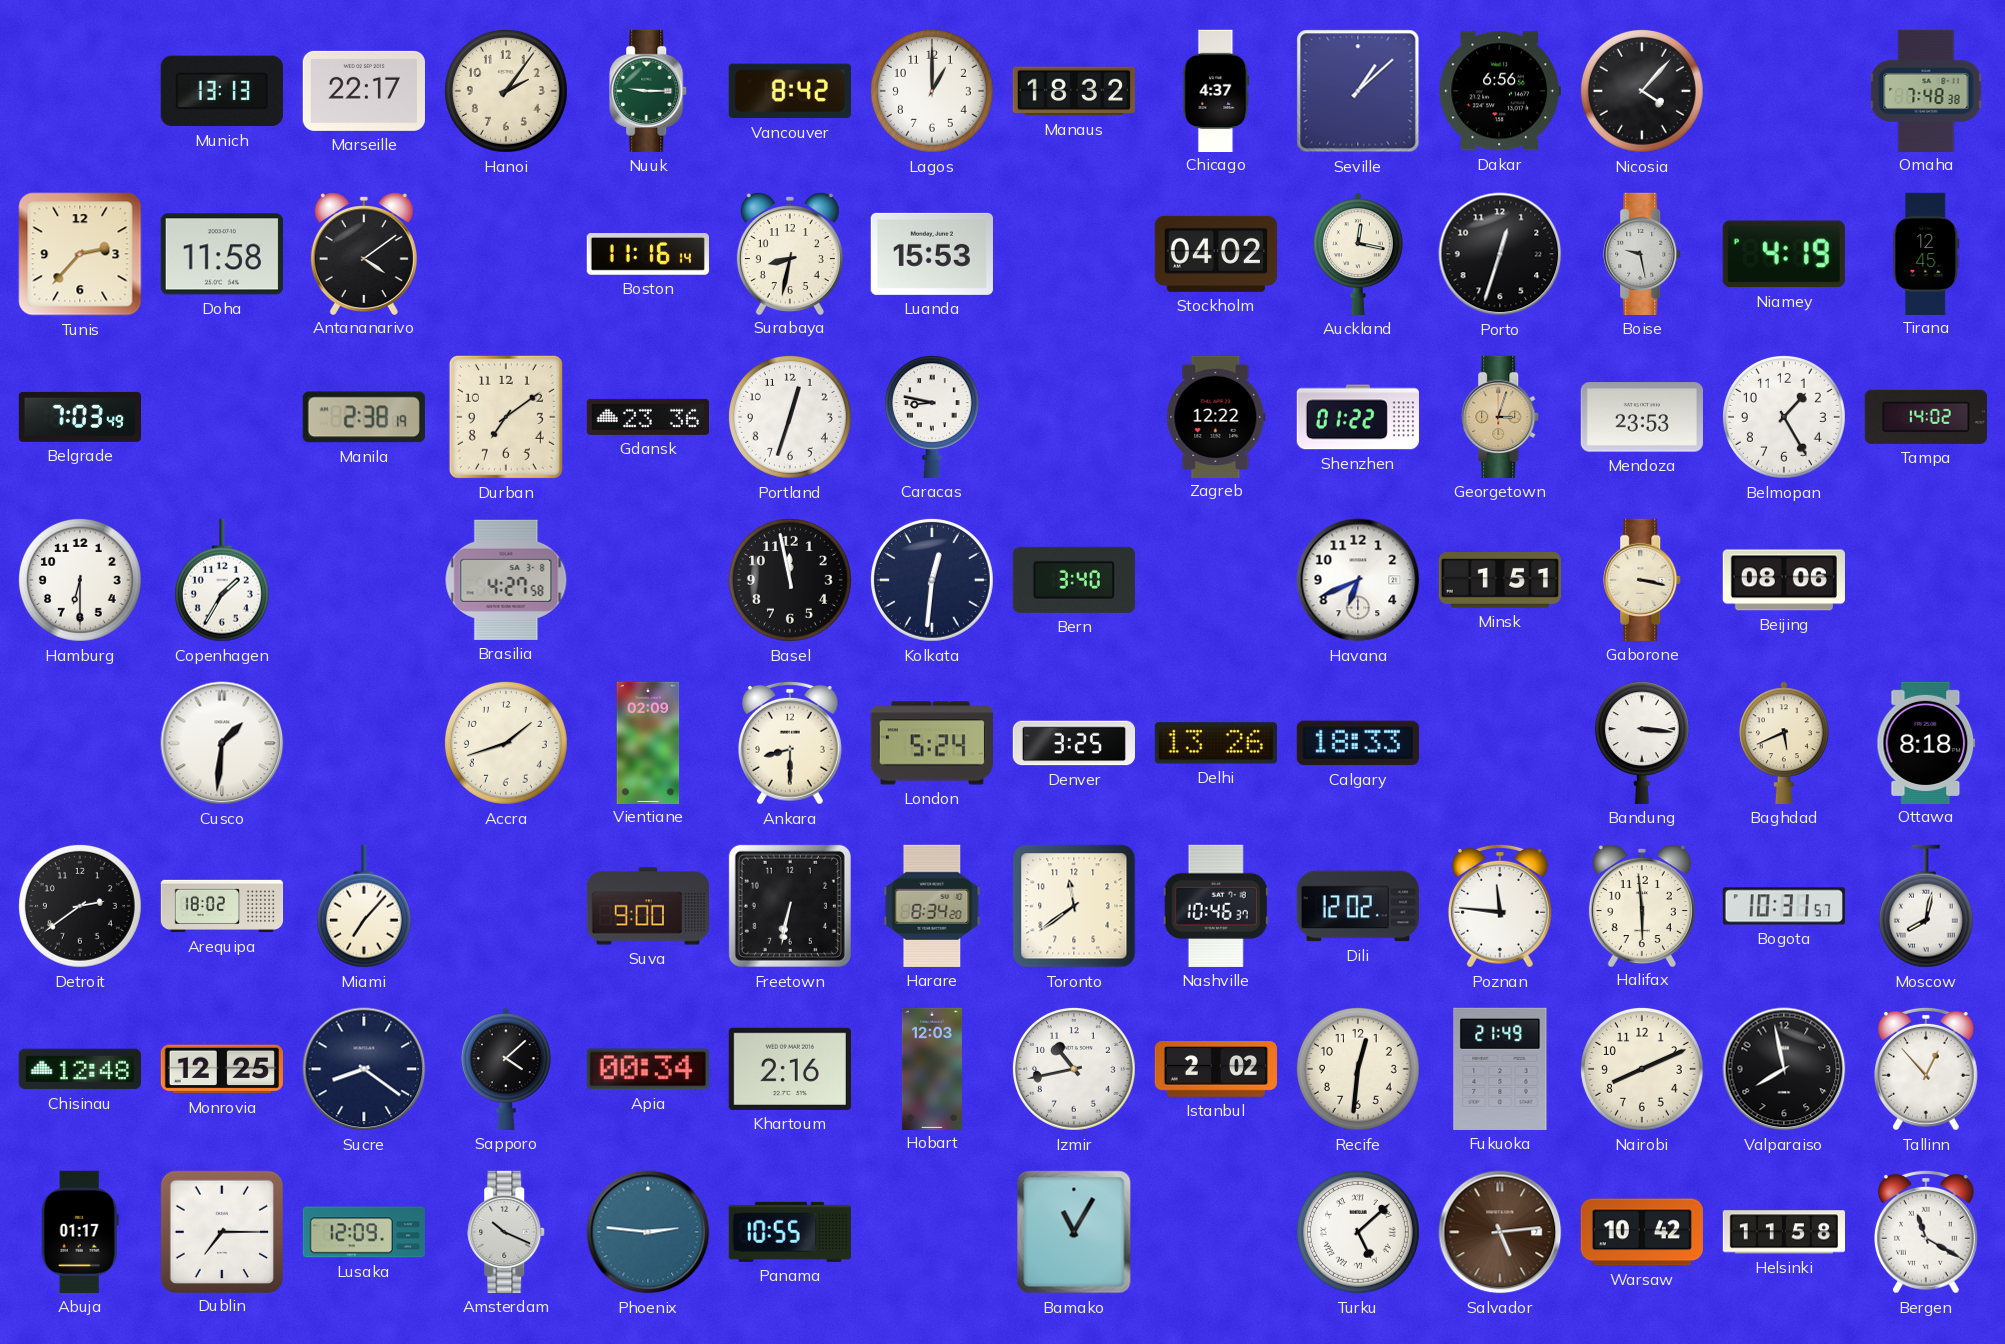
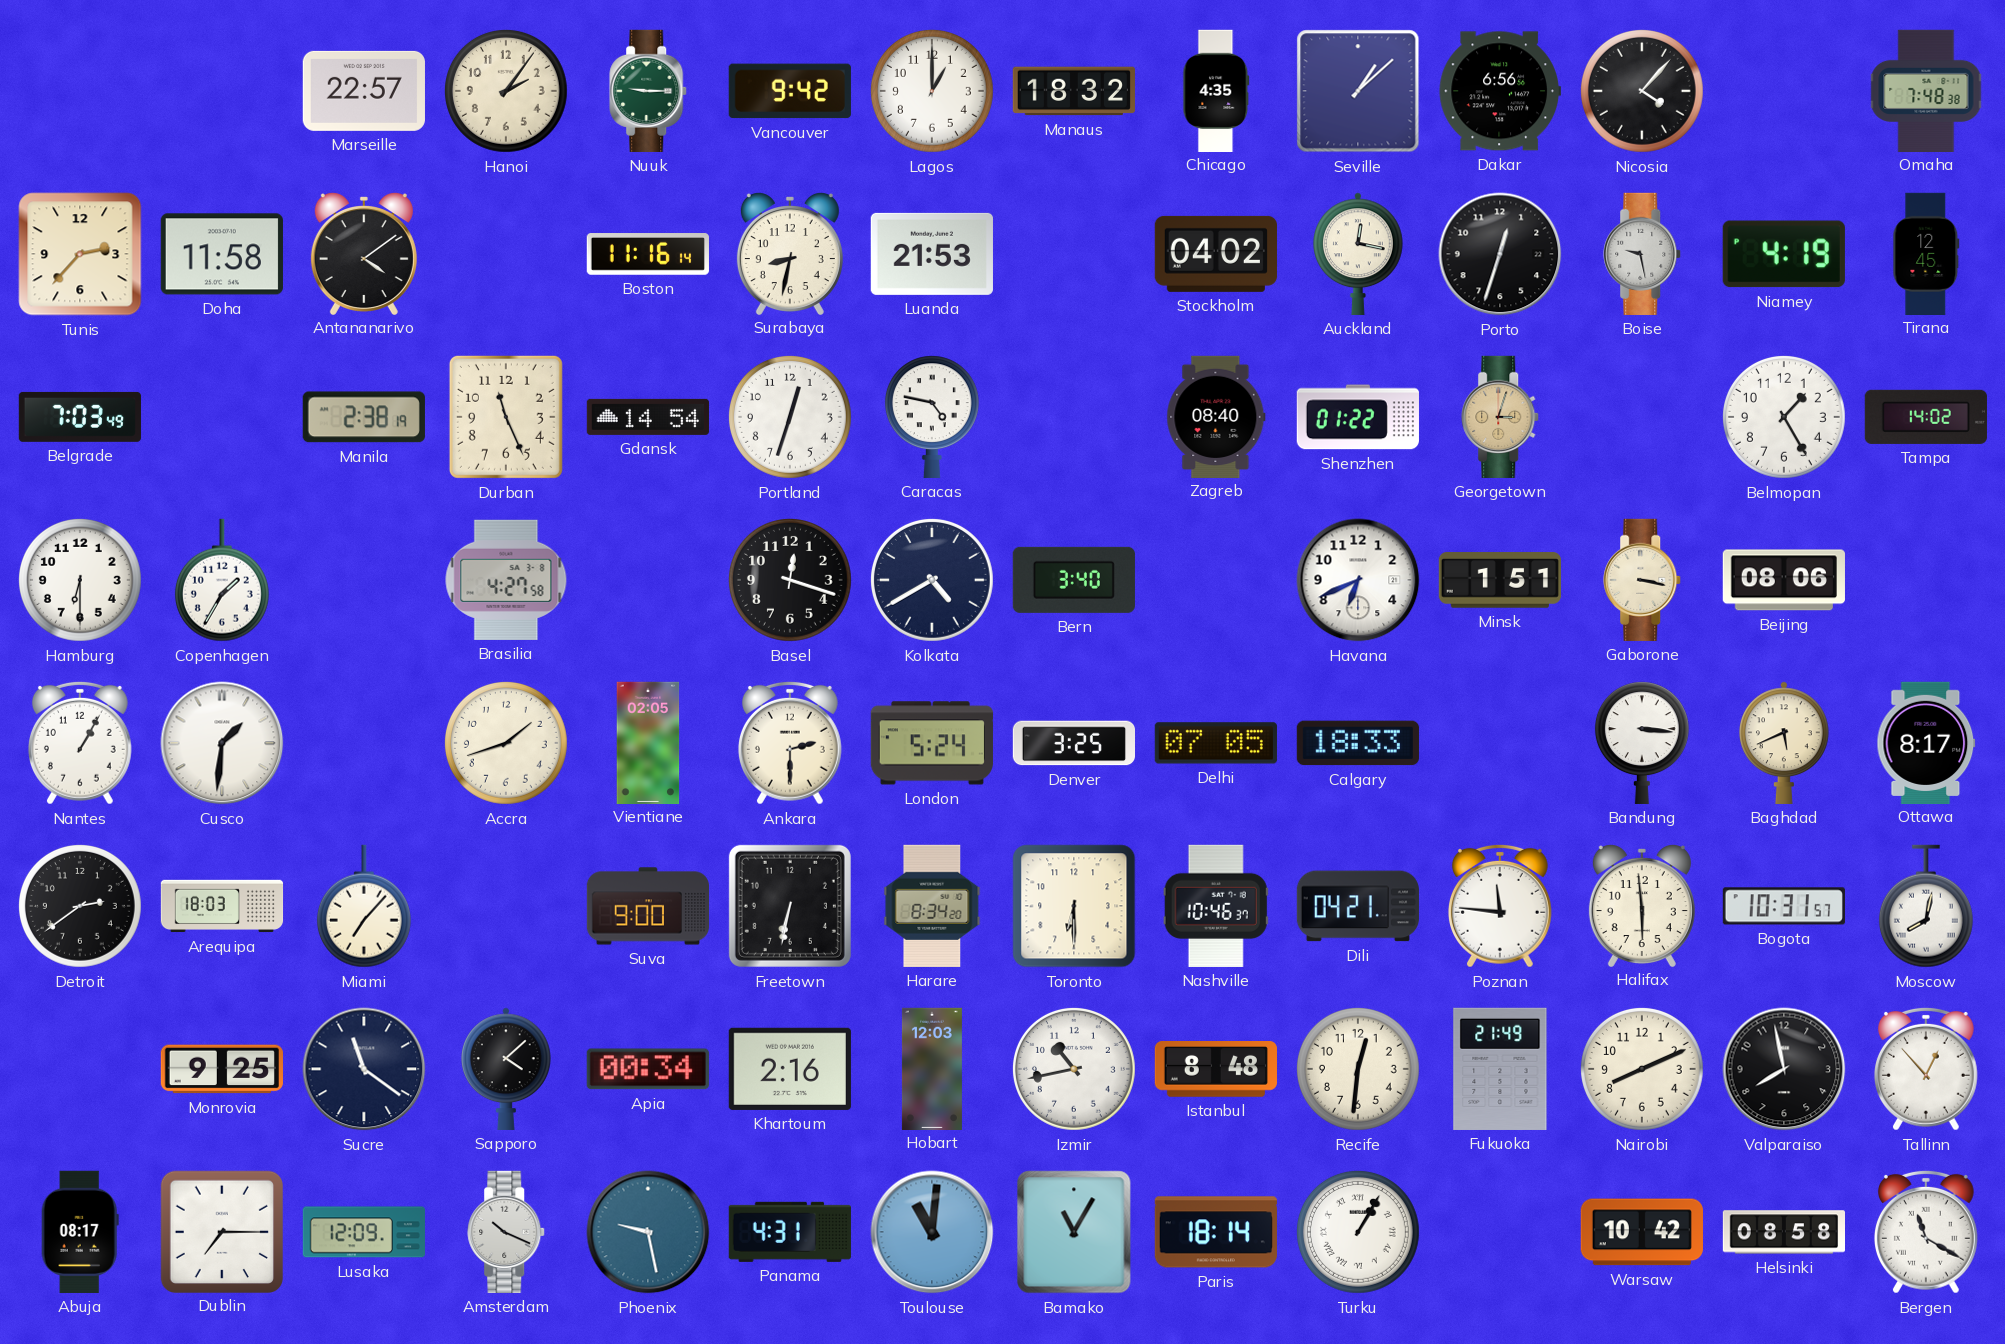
Munich: 13:13 -> none
Marseille: 22:17 -> 22:57
Vancouver: 8:42 -> 9:42
Chicago: 4:37 -> 4:35
Luanda: 15:53 -> 21:53
Durban: 7:09 -> 11:26
Gdansk: 23:36 -> 14:54
Caracas: 8:47 -> 4:47
Zagreb: 12:22 -> 08:40
Mendoza: 23:53 -> none
Basel: 11:58 -> 12:18
Kolkata: 12:31 -> 4:40
Nantes: none -> 1:05
Vientiane: 02:09 -> 02:05
Ankara: 8:30 -> 2:30
Delhi: 13:26 -> 07:05
Ottawa: 8:18 -> 8:17
Arequipa: 18:02 -> 18:03
Toronto: 11:39 -> 6:30
Dili: 12:02 -> 04:21
Chisinau: 12:48 -> none
Monrovia: 12:25 -> 9:25
Sucre: 8:21 -> 11:21
Istanbul: 2:02 -> 8:48
Abuja: 01:17 -> 08:17
Phoenix: 2:46 -> 9:28
Panama: 10:55 -> 4:31
Toulouse: none -> 11:01
Paris: none -> 18:14
Turku: 5:08 -> 1:05
Salvador: 5:14 -> none
Helsinki: 11:58 -> 08:58
